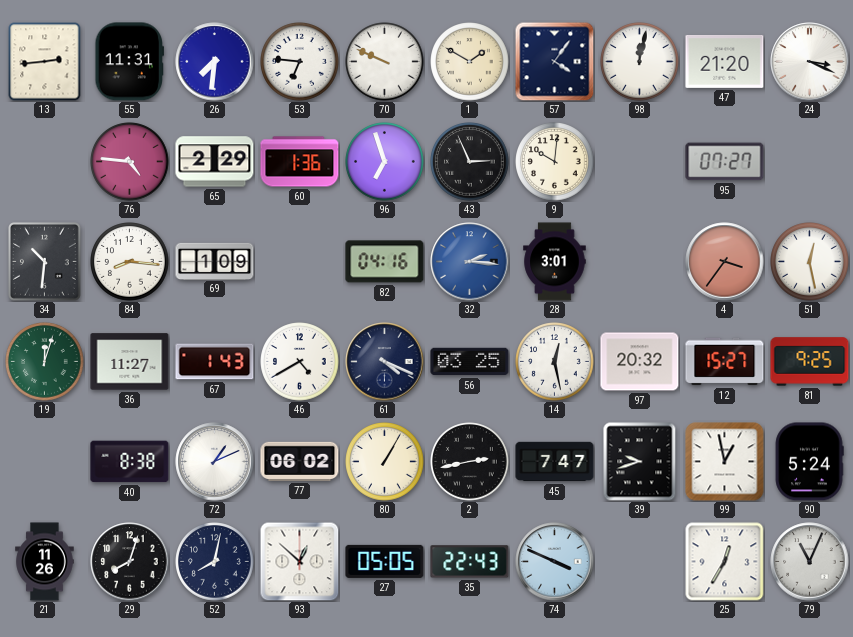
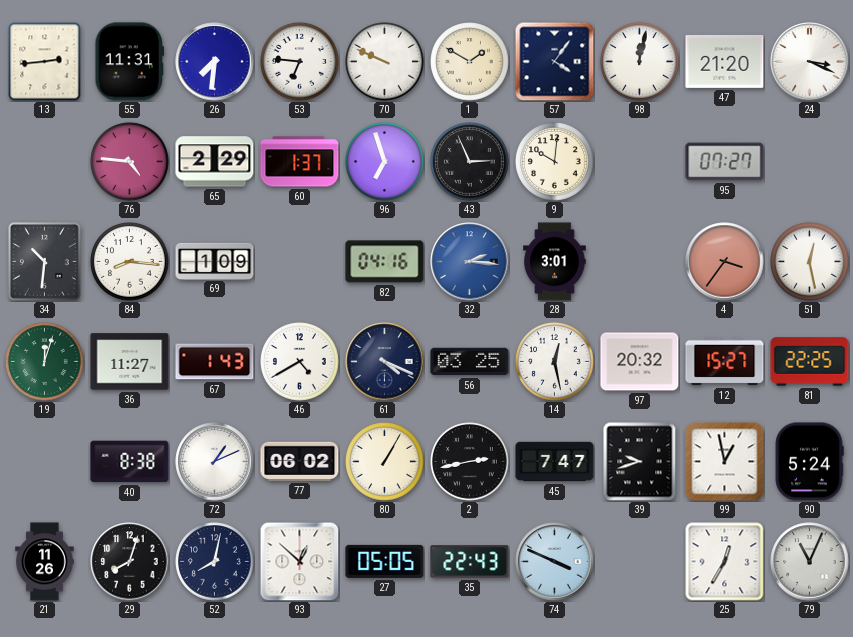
60: 1:36 -> 1:37
81: 9:25 -> 22:25
